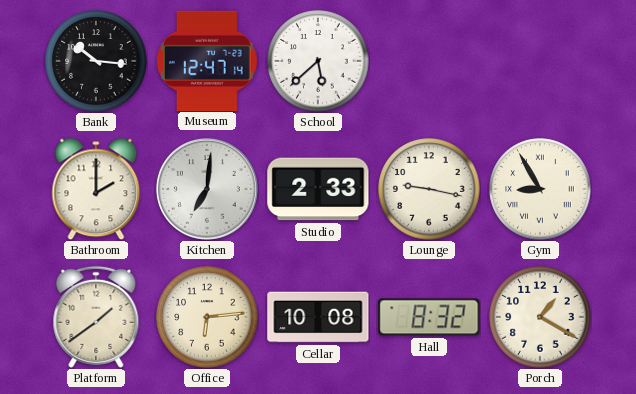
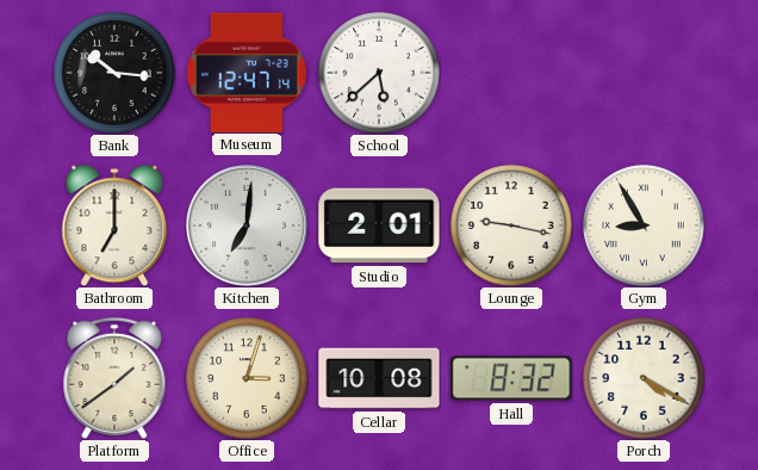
Bathroom: 2:00 -> 7:00
Studio: 2:33 -> 2:01
Office: 6:14 -> 3:03
Porch: 1:20 -> 4:20
